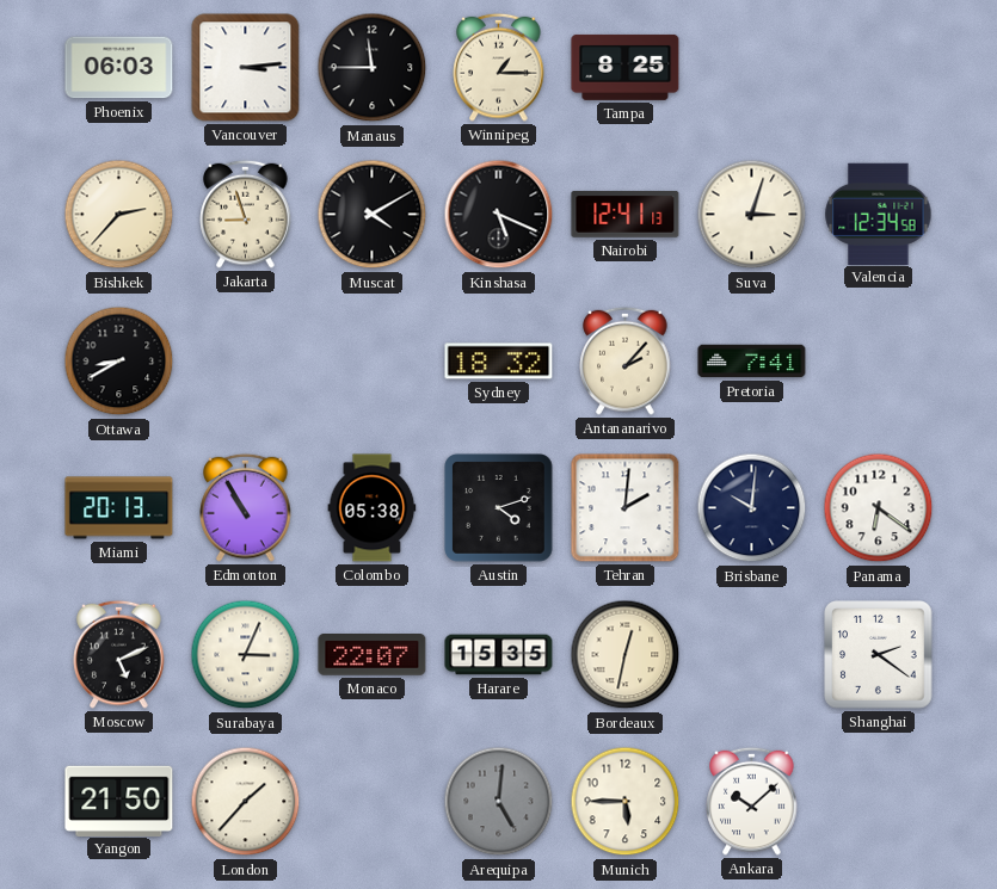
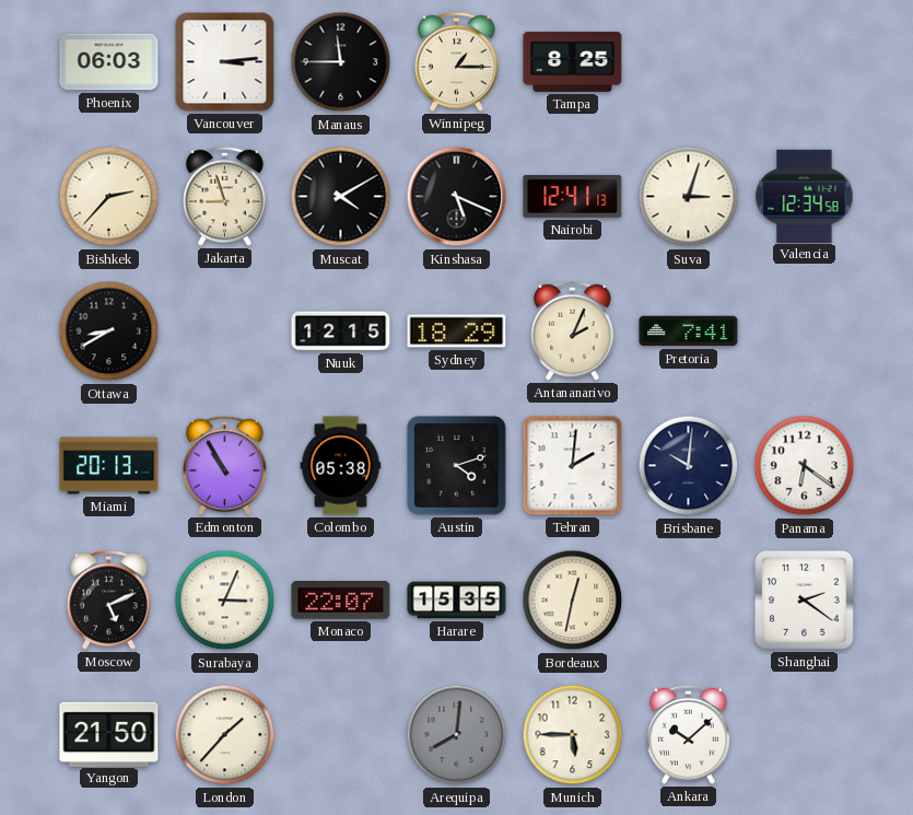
Nuuk: none -> 12:15
Sydney: 18:32 -> 18:29
Antananarivo: 2:07 -> 2:04
Arequipa: 5:01 -> 8:01
